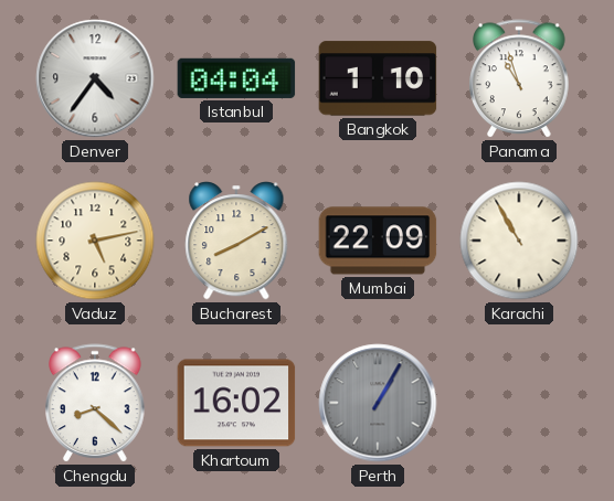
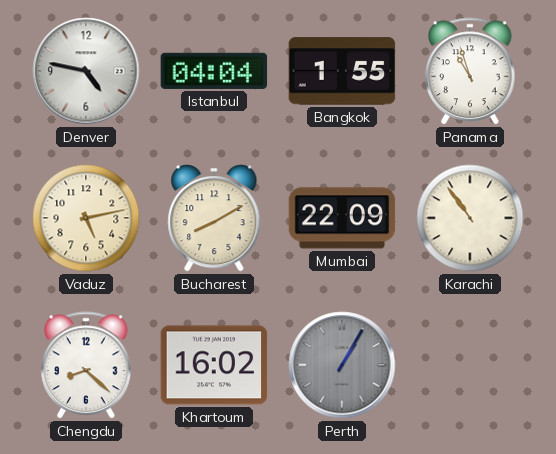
Denver: 4:36 -> 4:47
Bangkok: 1:10 -> 1:55
Karachi: 10:55 -> 10:54
